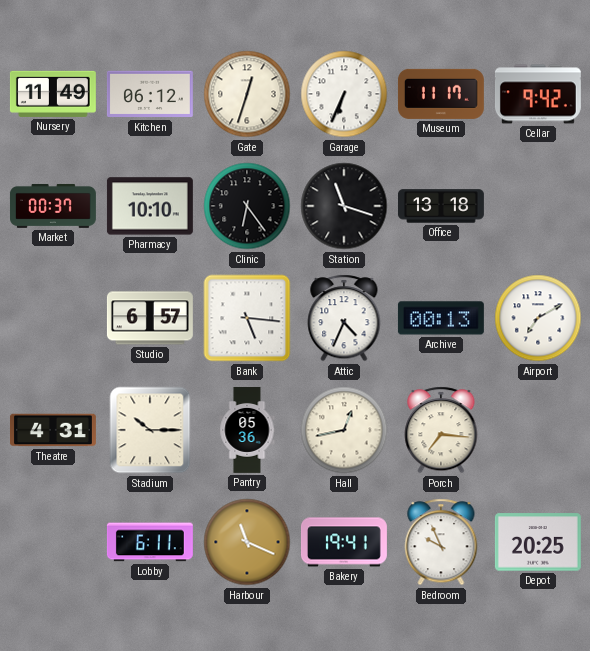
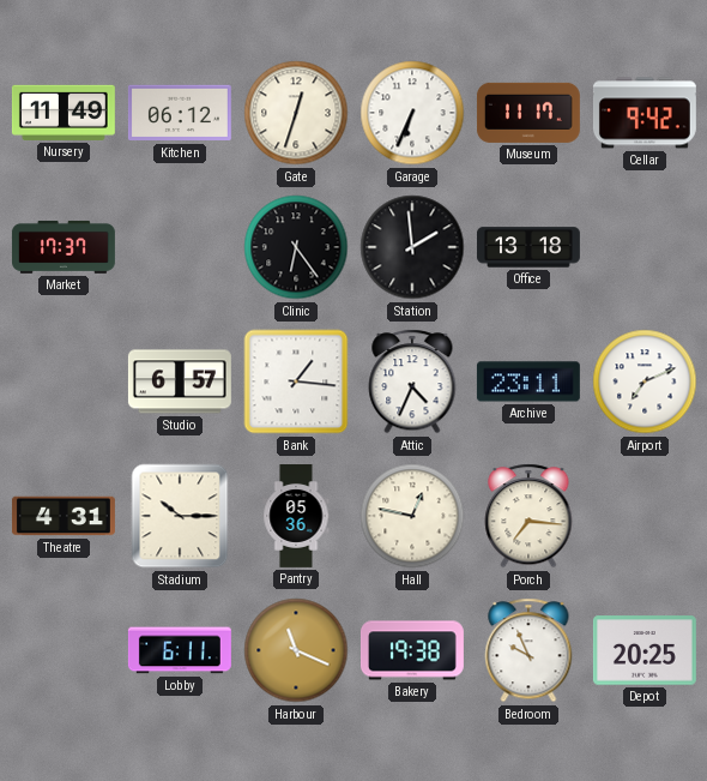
Market: 00:37 -> 17:37
Pharmacy: 10:10 -> none
Station: 11:18 -> 1:59
Bank: 5:16 -> 1:16
Archive: 00:13 -> 23:11
Airport: 7:10 -> 7:11
Hall: 12:43 -> 12:47
Bakery: 19:41 -> 19:38
